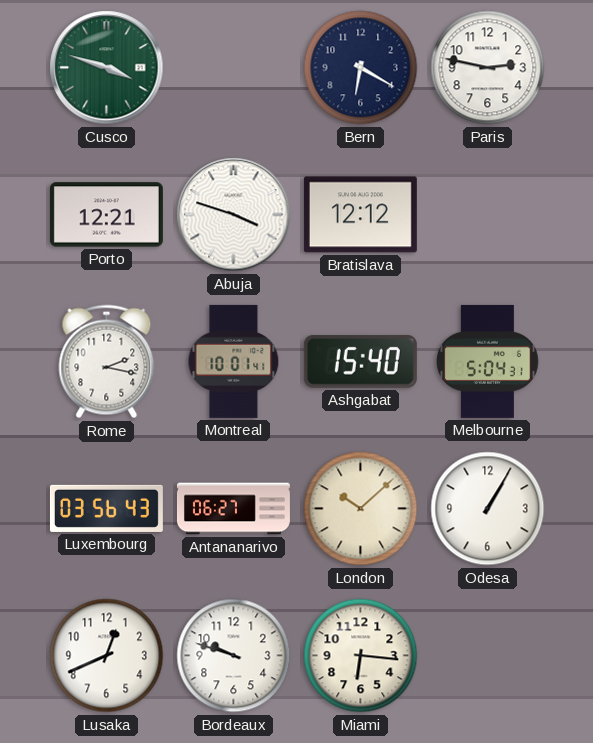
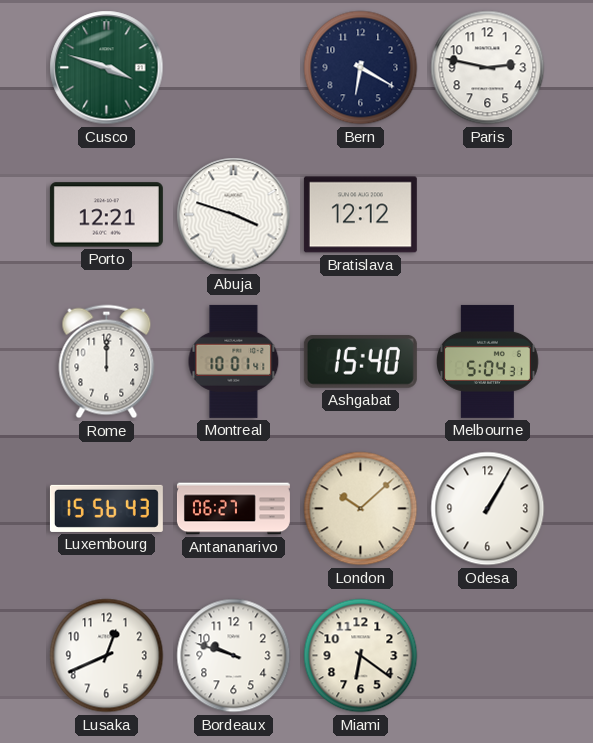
Rome: 2:17 -> 12:00
Luxembourg: 03:56 -> 15:56
Miami: 6:16 -> 6:21
